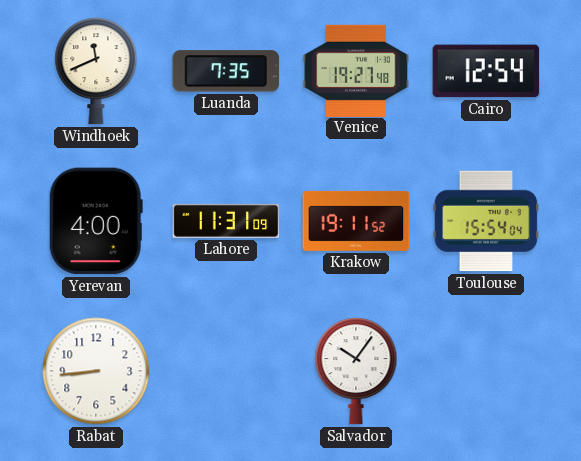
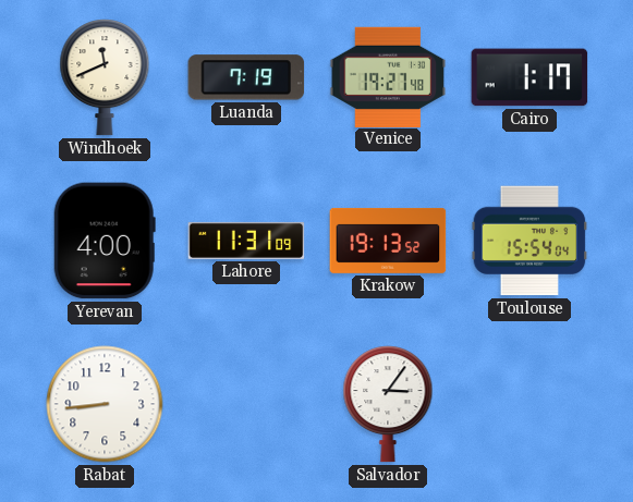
Luanda: 7:35 -> 7:19
Cairo: 12:54 -> 1:17
Krakow: 19:11 -> 19:13
Salvador: 10:06 -> 3:06
